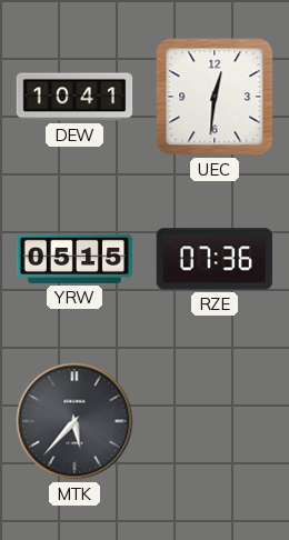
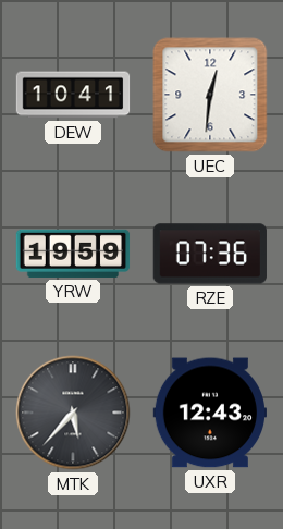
YRW: 05:15 -> 19:59
UXR: none -> 12:43
